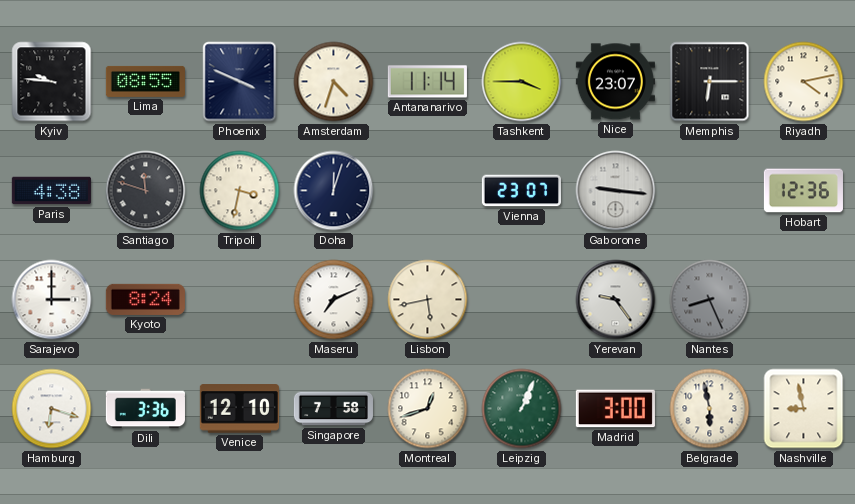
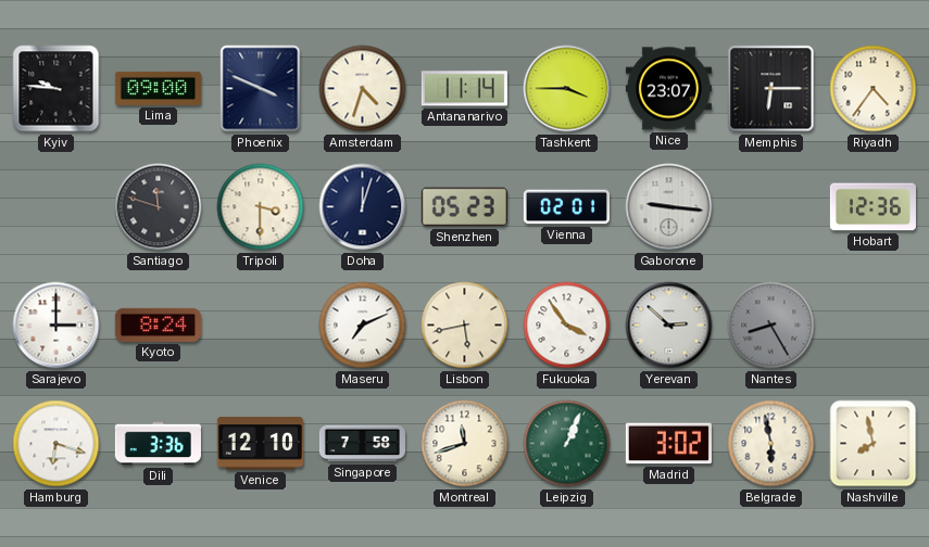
Lima: 08:55 -> 09:00
Riyadh: 4:13 -> 4:36
Paris: 4:38 -> none
Tripoli: 3:32 -> 3:30
Shenzhen: none -> 05:23
Vienna: 23:07 -> 02:01
Fukuoka: none -> 3:54
Yerevan: 9:24 -> 2:52
Nantes: 8:26 -> 8:25
Montreal: 12:42 -> 11:42
Madrid: 3:00 -> 3:02
Nashville: 8:58 -> 7:58
